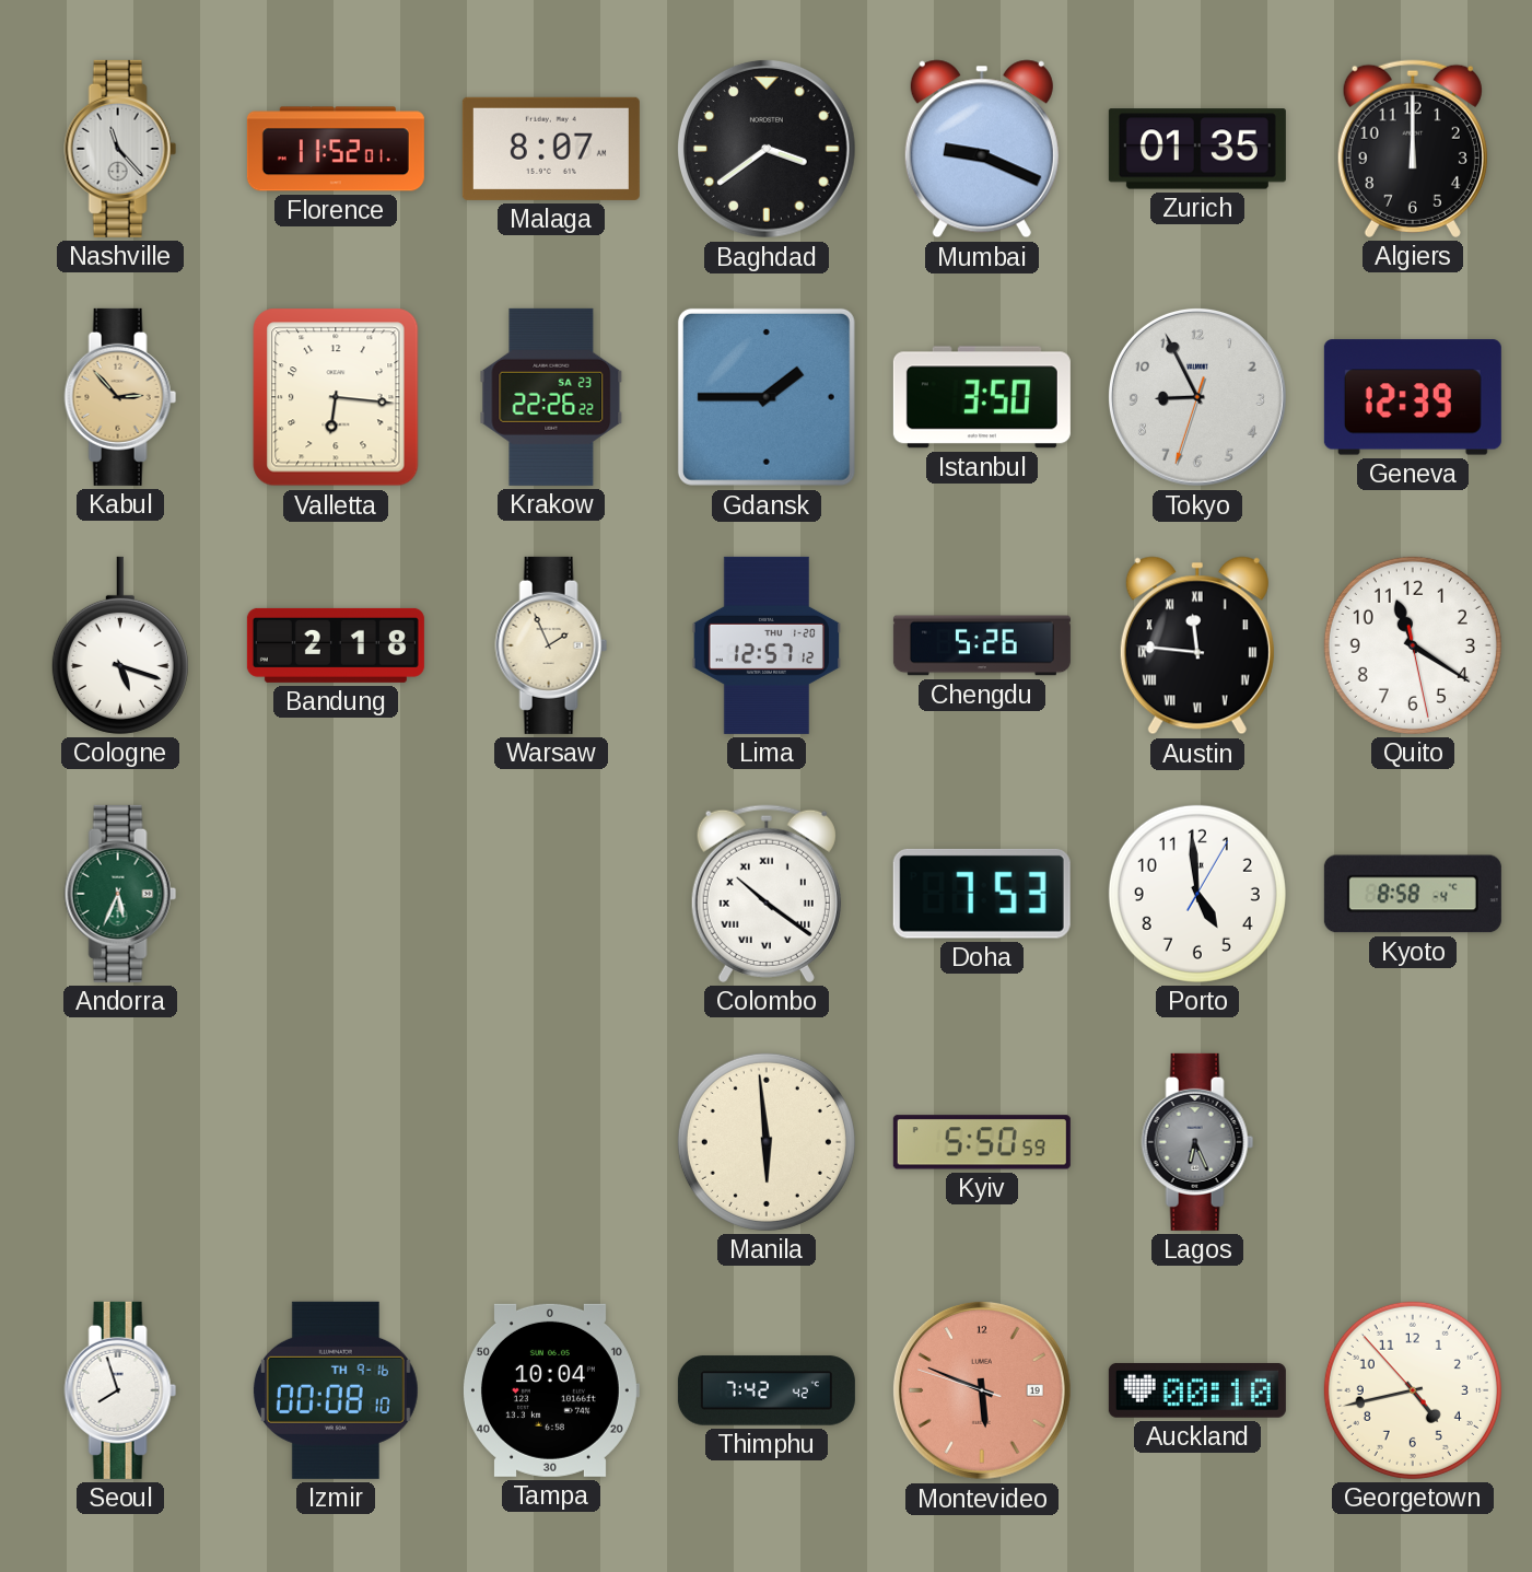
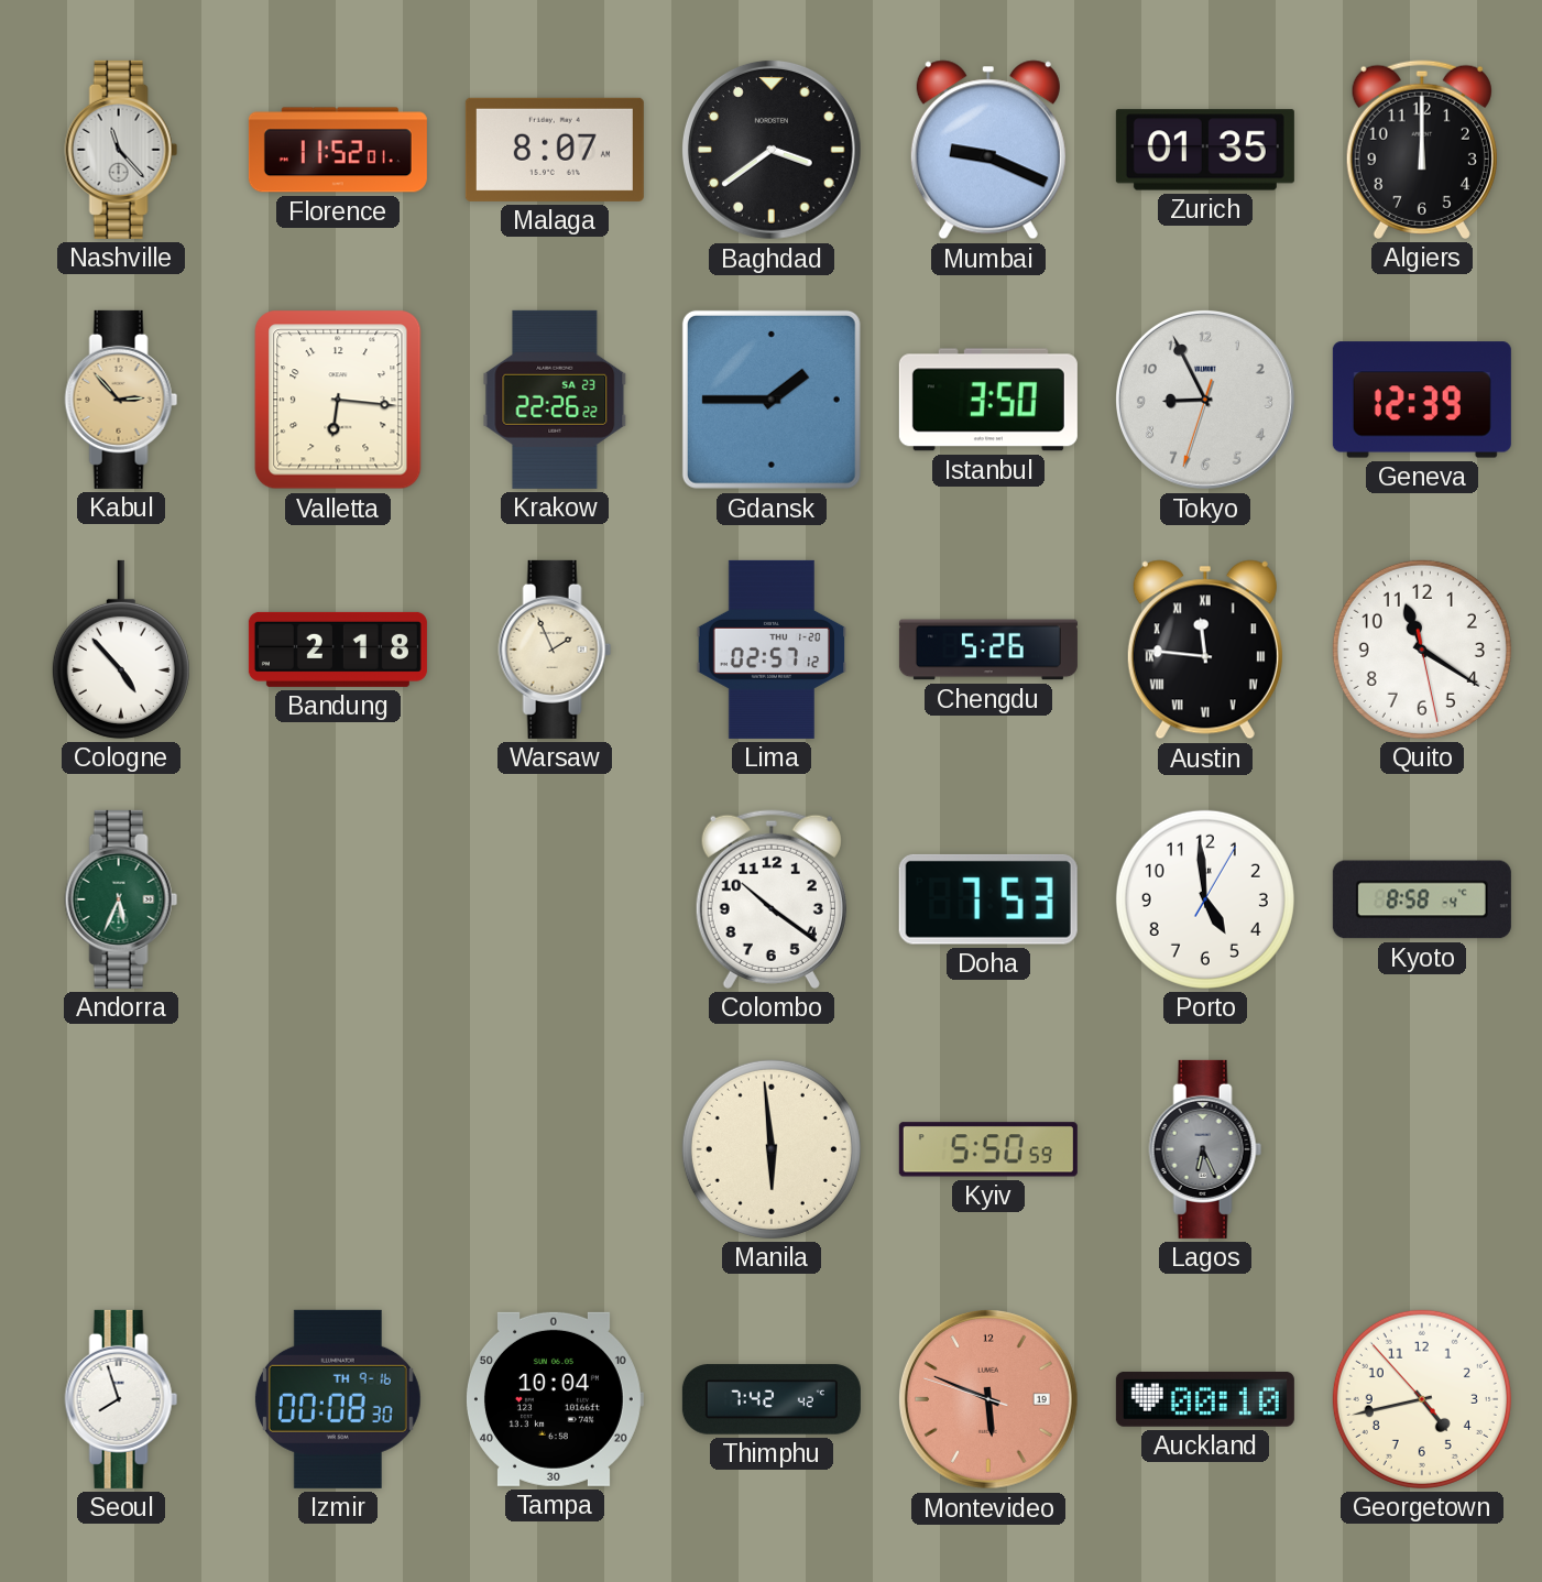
Cologne: 5:18 -> 4:53
Lima: 12:57 -> 02:57
Colombo numerals: Roman -> Arabic
Izmir: 00:08:10 -> 00:08:30
